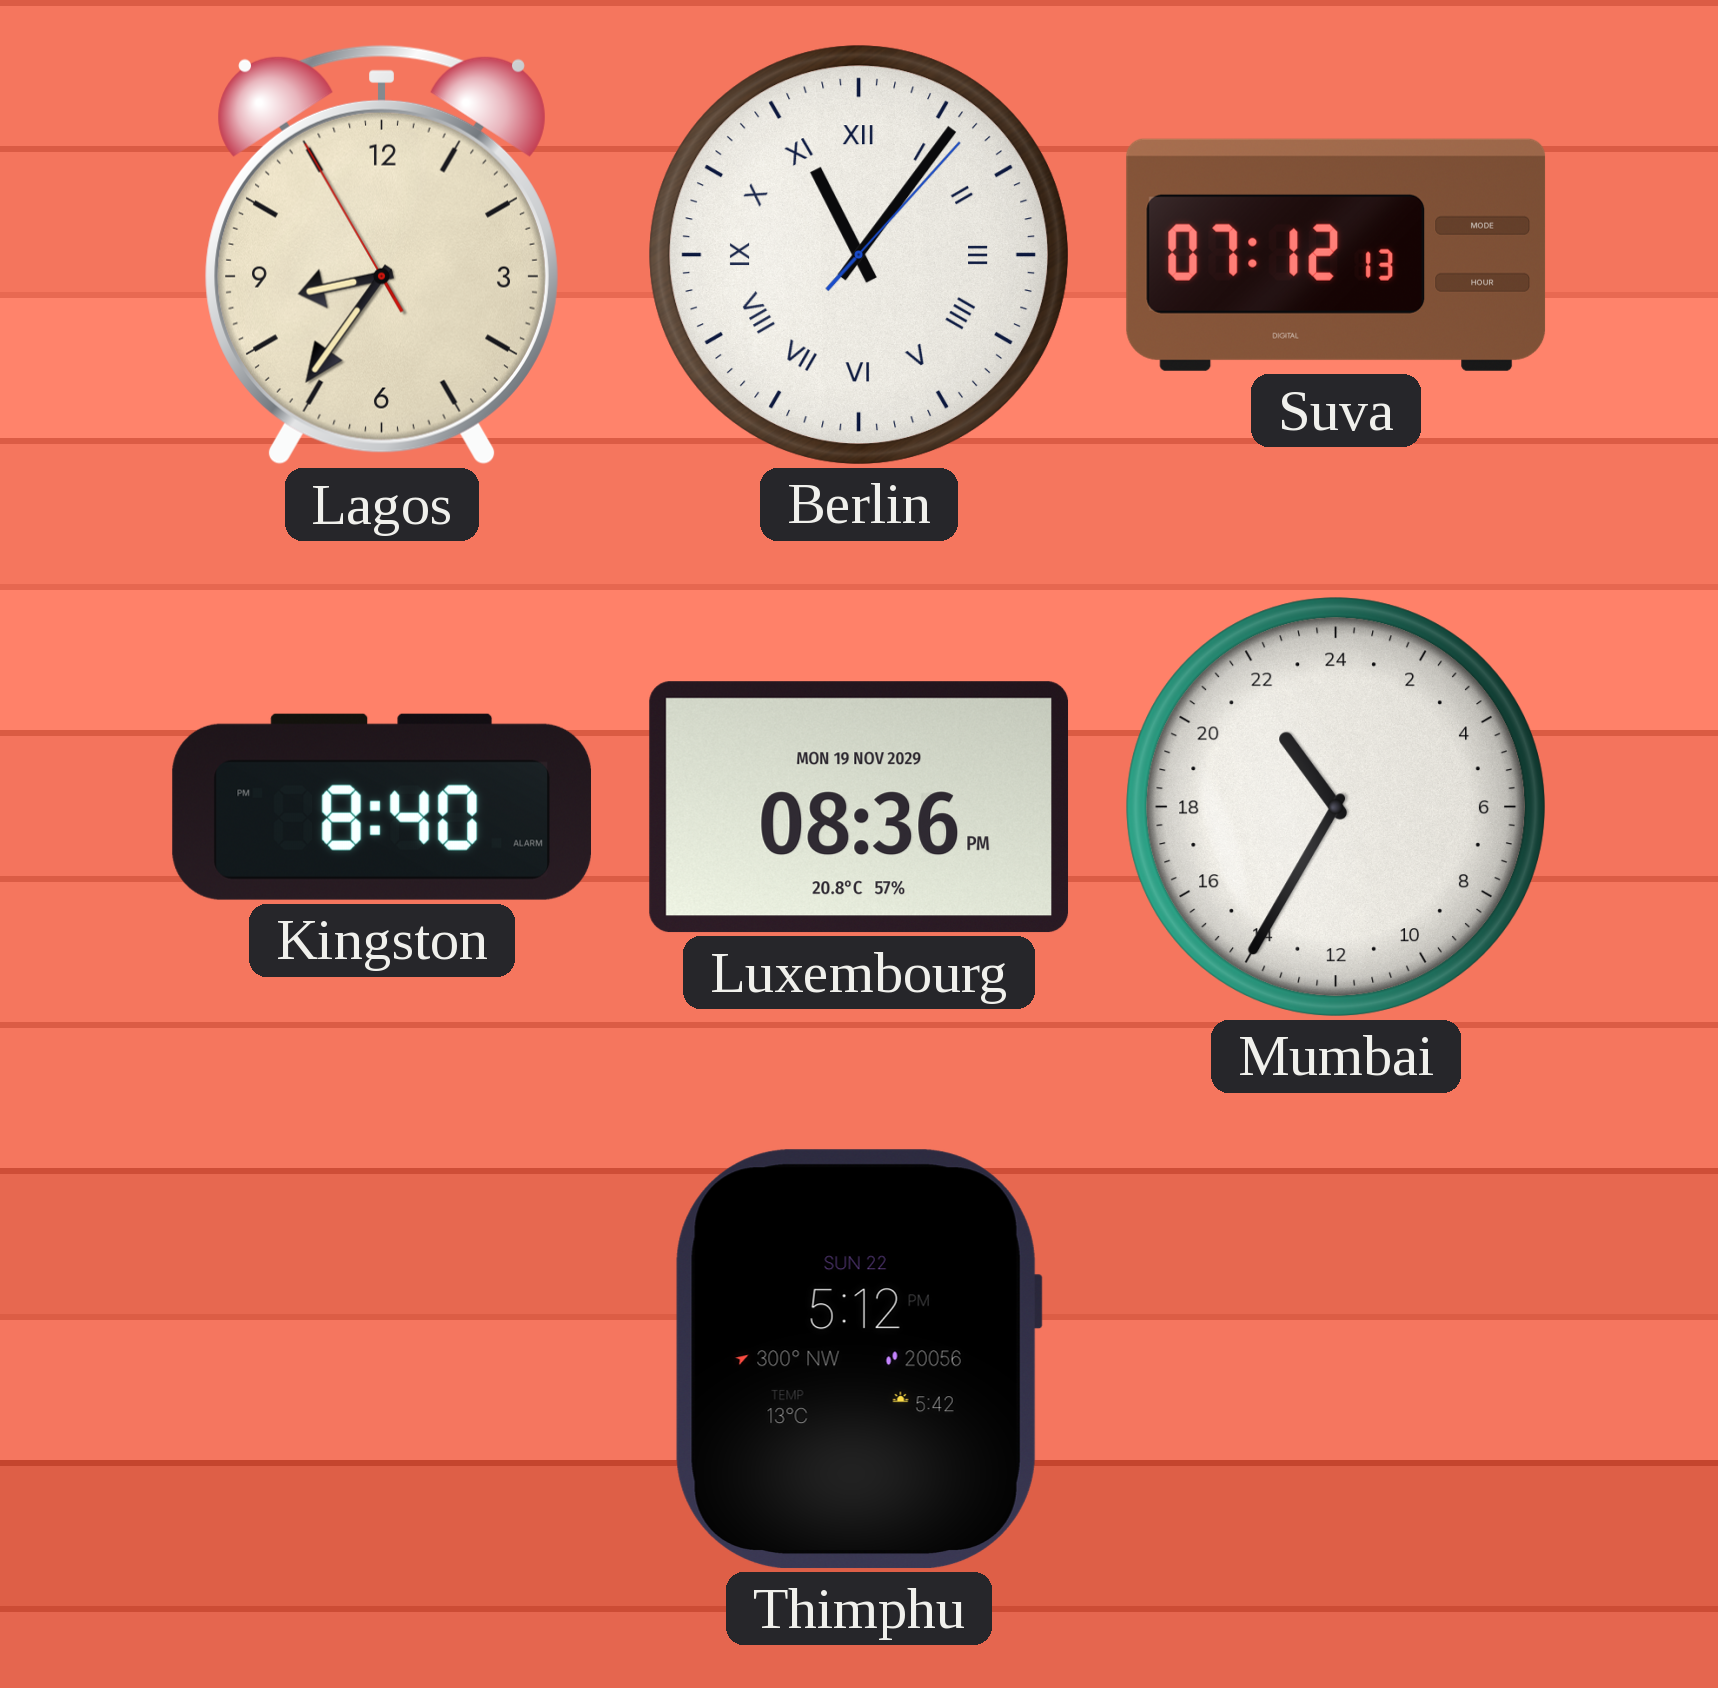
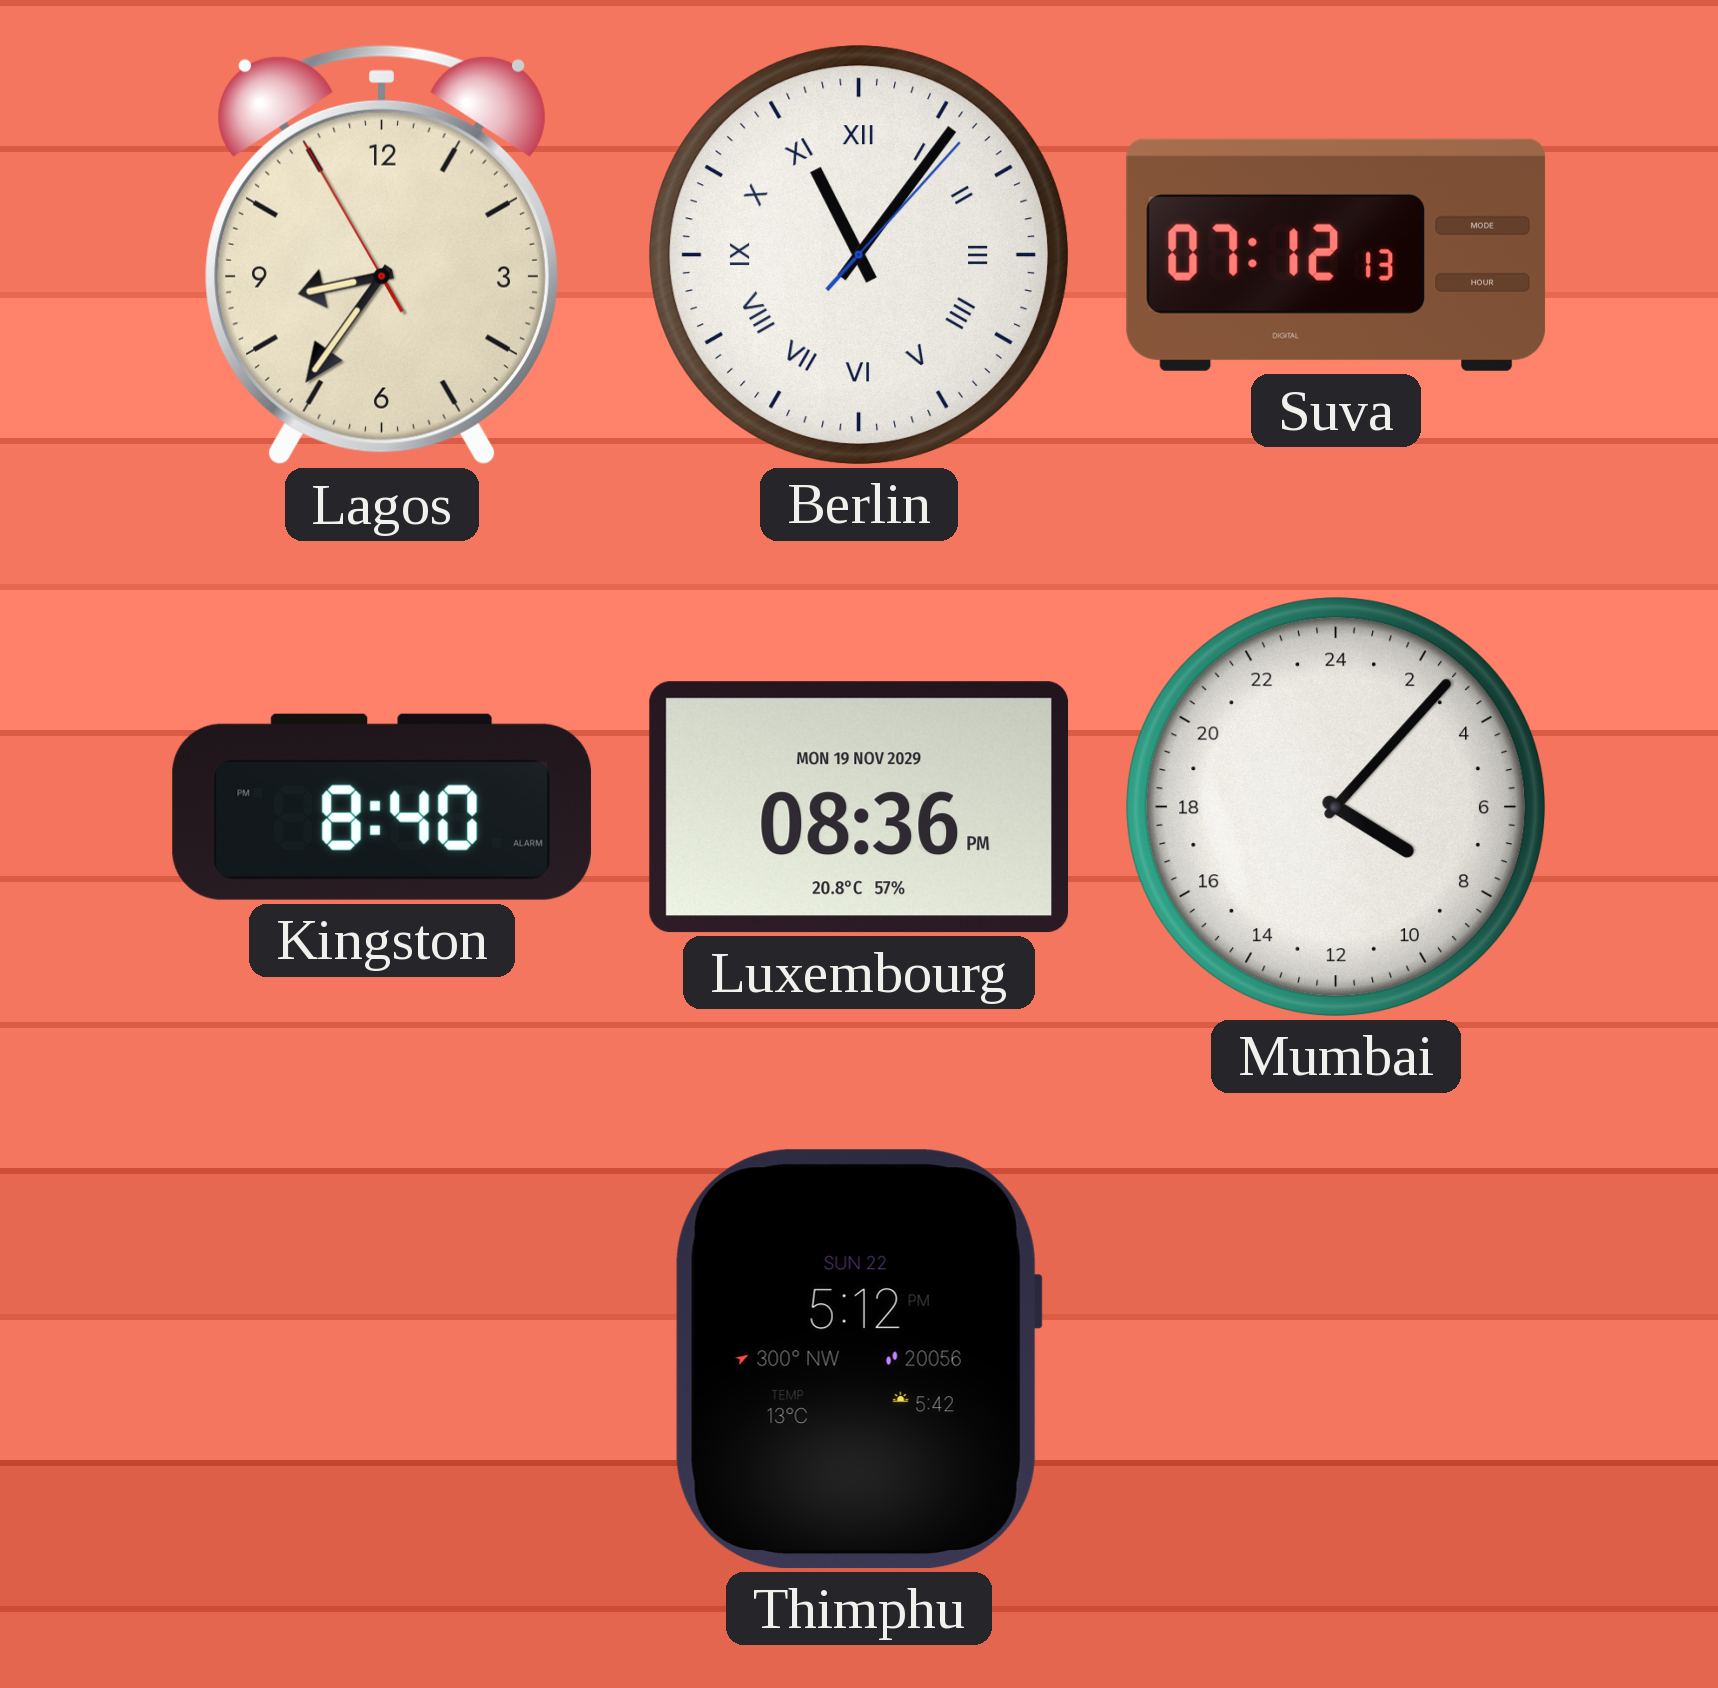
Mumbai: 21:35 -> 8:07
